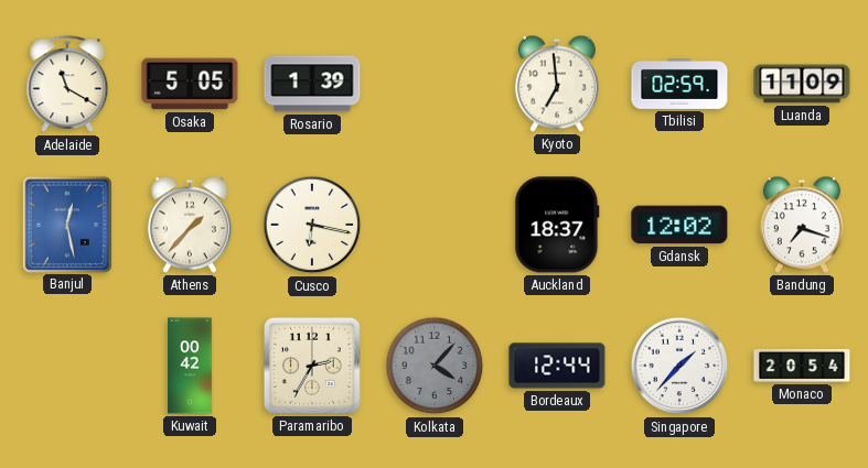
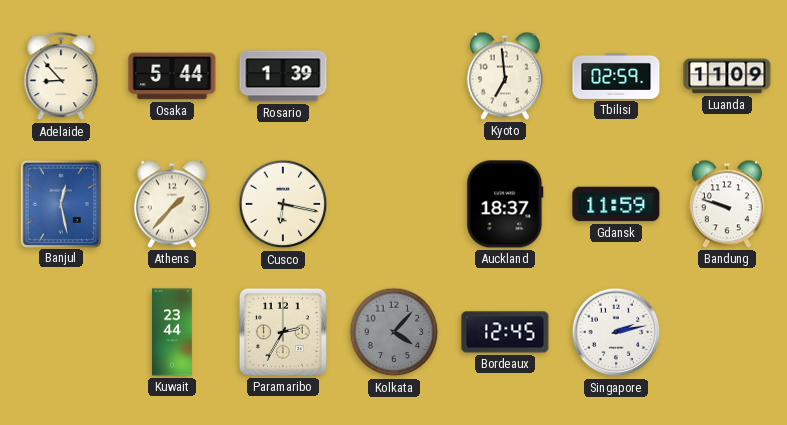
Adelaide: 11:20 -> 8:53
Osaka: 5:05 -> 5:44
Gdansk: 12:02 -> 11:59
Bandung: 7:18 -> 9:48
Kuwait: 00:42 -> 23:44
Bordeaux: 12:44 -> 12:45
Singapore: 1:37 -> 2:13
Monaco: 20:54 -> none
